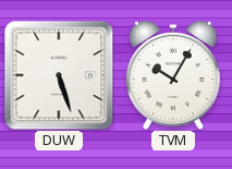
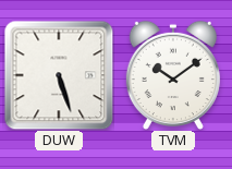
TVM: 10:05 -> 10:09
